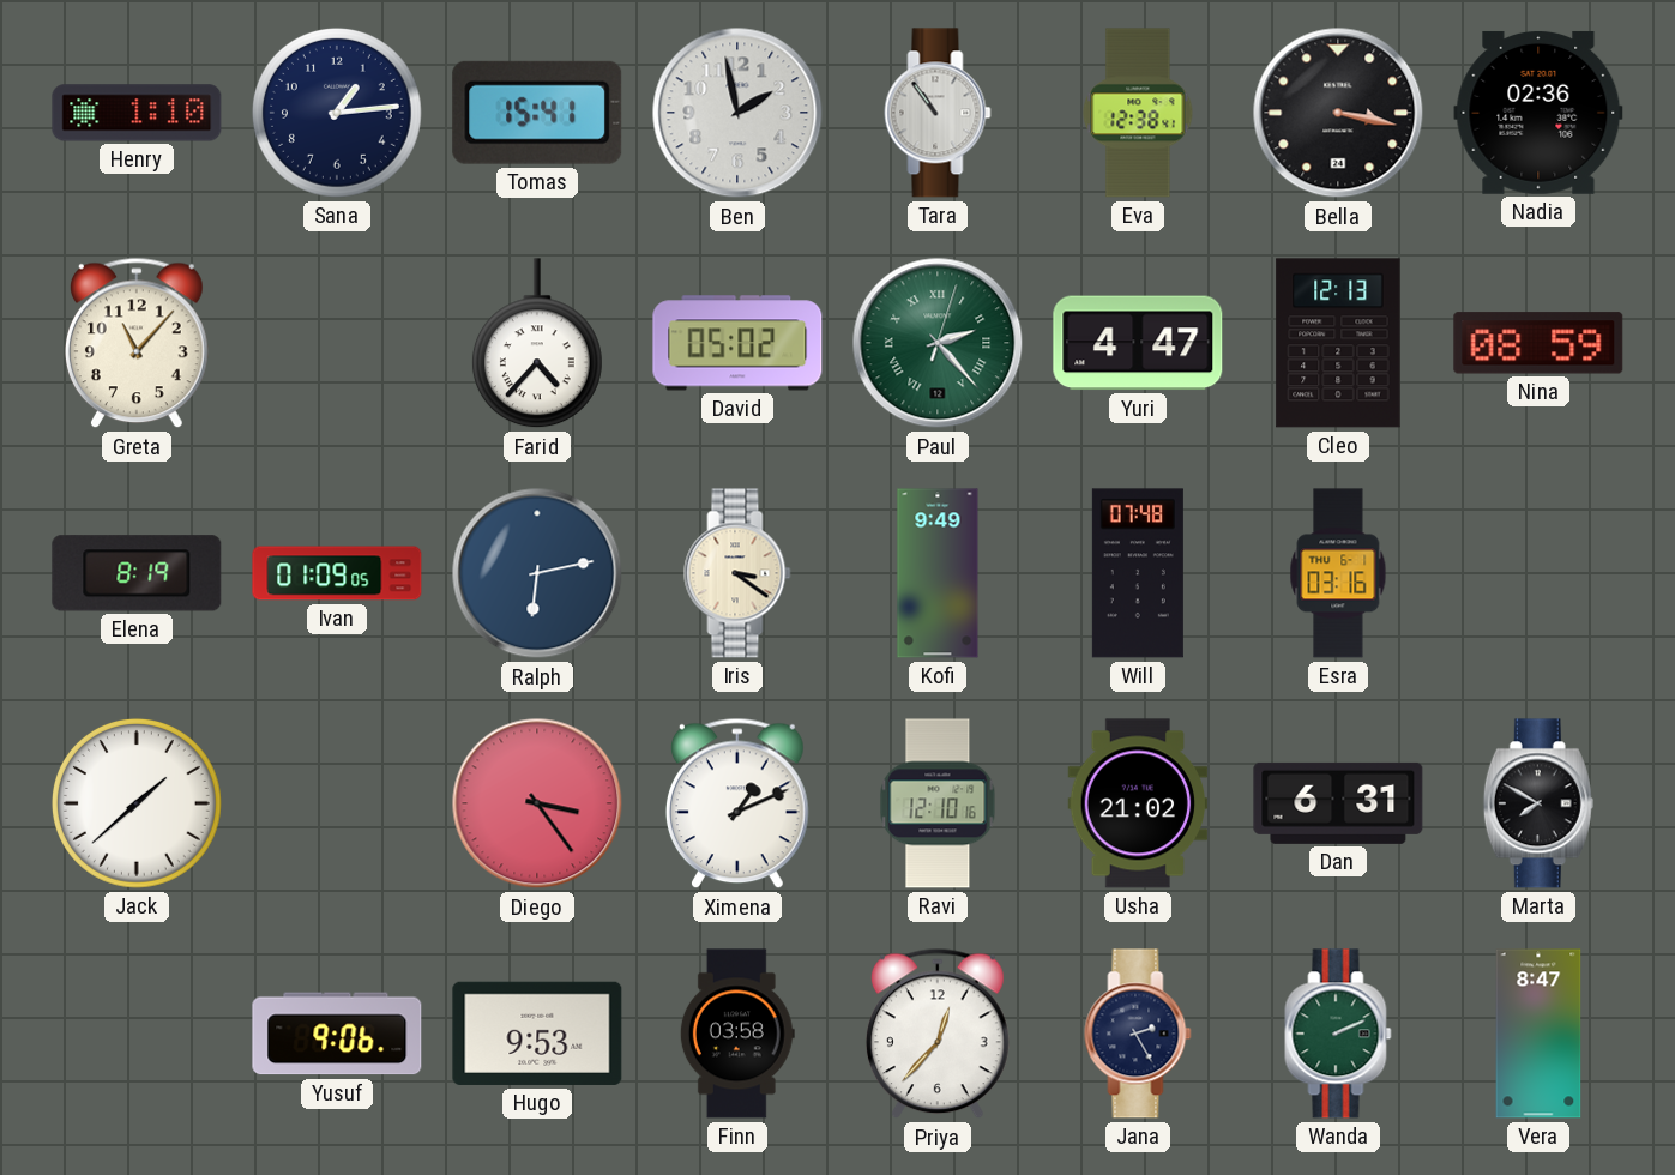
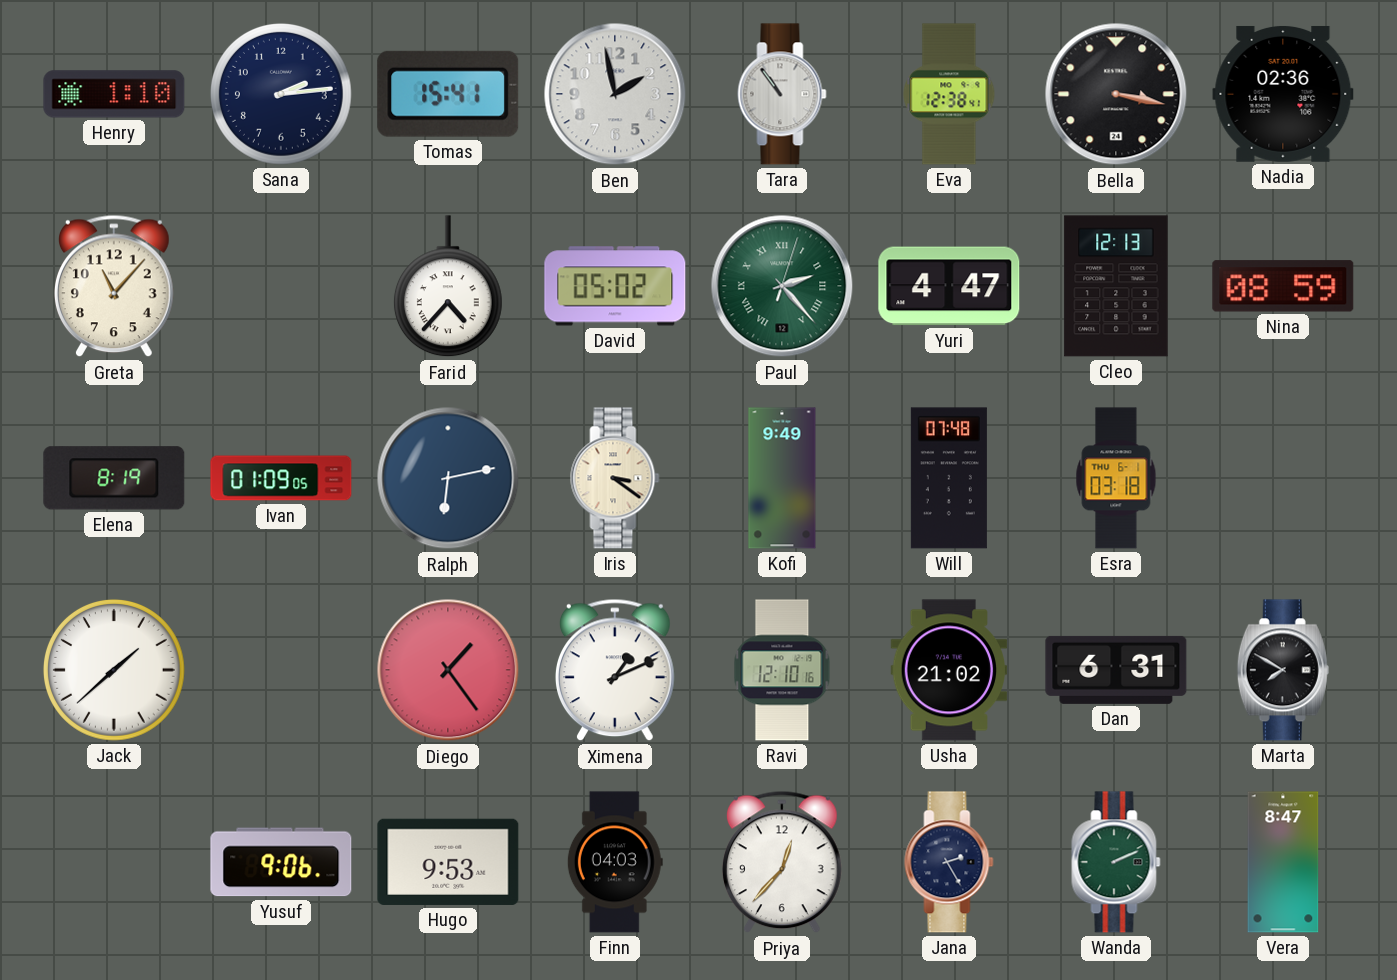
Sana: 1:14 -> 2:14
Esra: 03:16 -> 03:18
Diego: 3:24 -> 1:24
Finn: 03:58 -> 04:03
